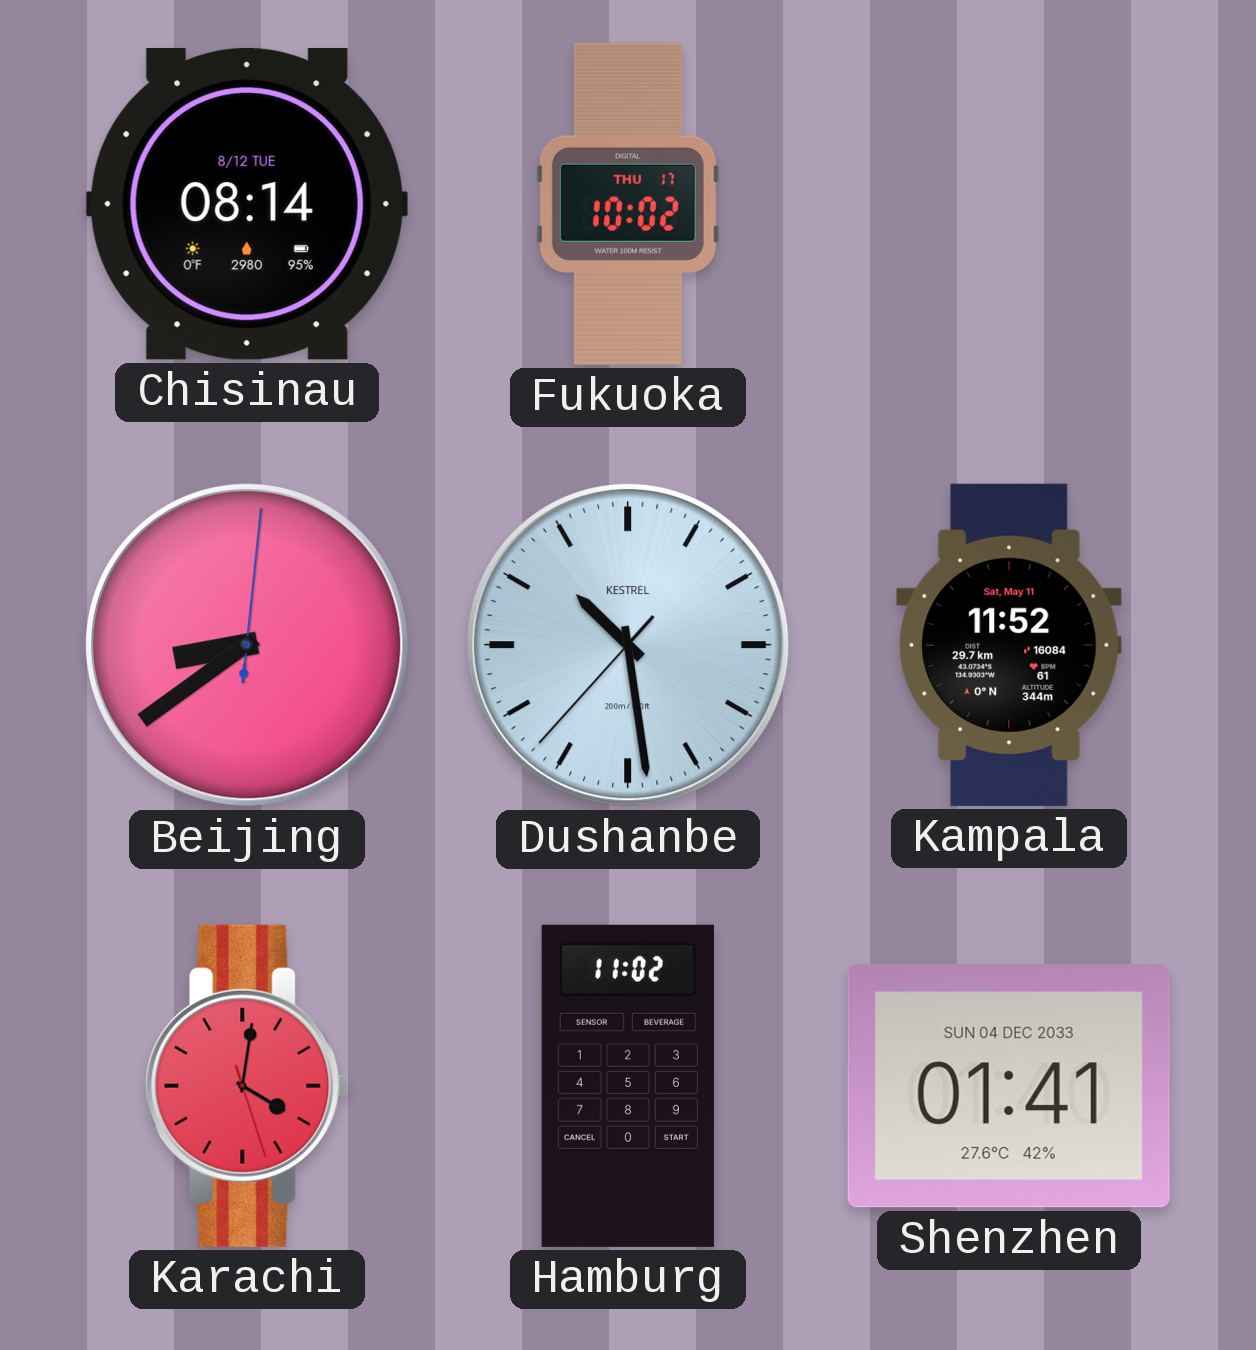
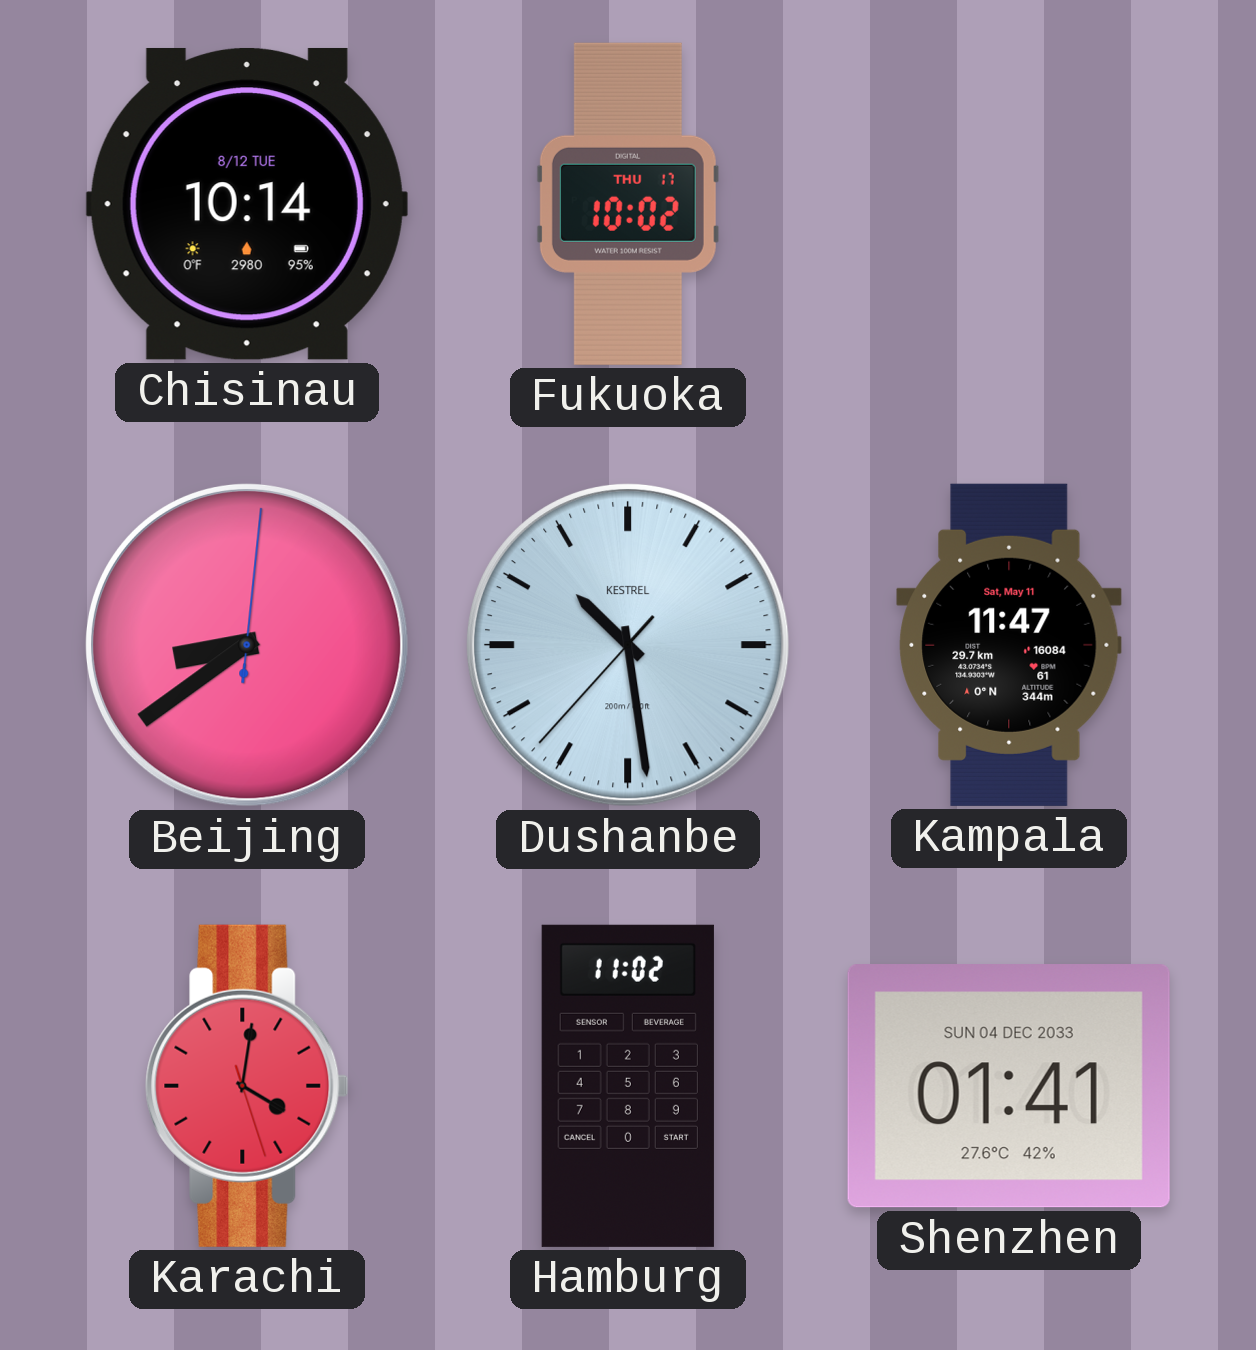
Chisinau: 08:14 -> 10:14
Kampala: 11:52 -> 11:47
